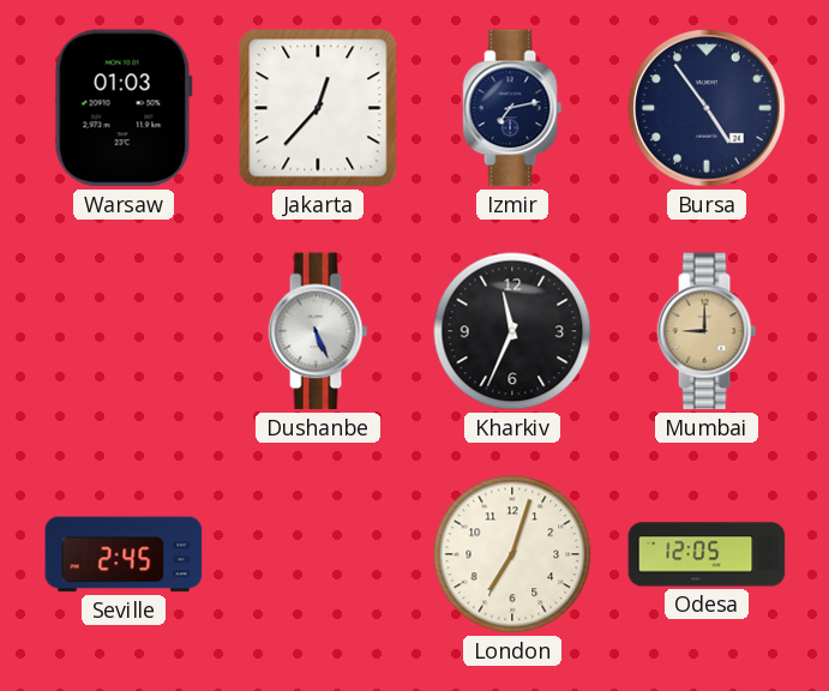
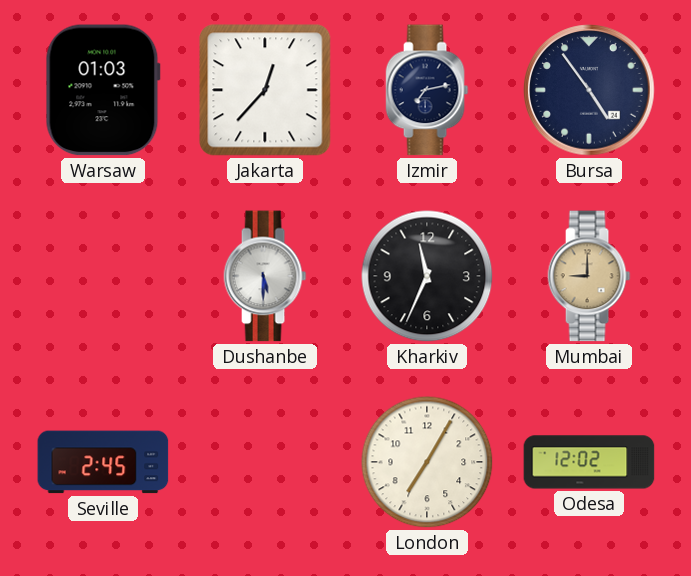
Dushanbe: 5:26 -> 5:30
London: 7:03 -> 7:05
Odesa: 12:05 -> 12:02
